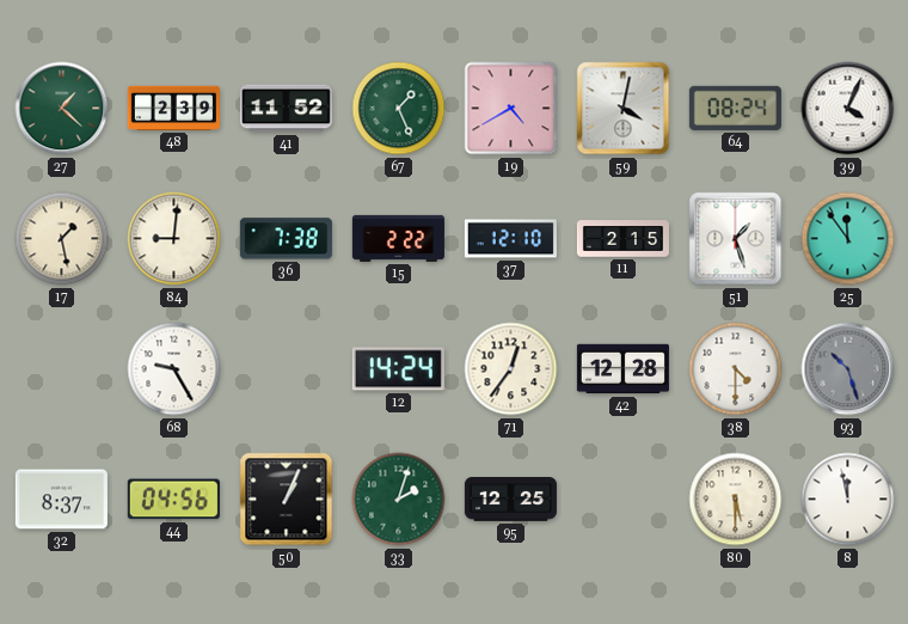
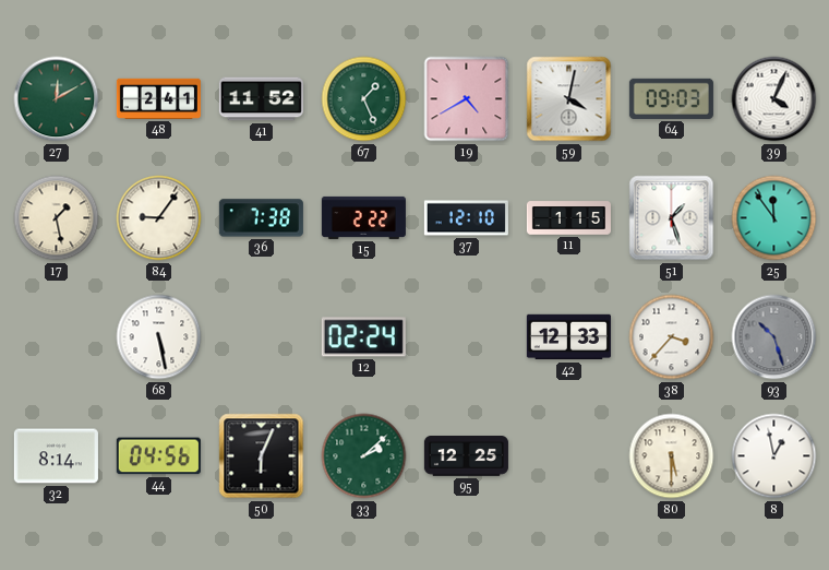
27: 1:22 -> 12:10
48: 2:39 -> 2:41
64: 08:24 -> 09:03
84: 9:01 -> 9:06
11: 2:15 -> 1:15
68: 9:25 -> 5:28
12: 14:24 -> 02:24
71: 12:36 -> none
42: 12:28 -> 12:33
38: 4:30 -> 3:37
32: 8:37 -> 8:14
50: 1:04 -> 6:04
33: 2:03 -> 2:08
8: 11:58 -> 12:58
